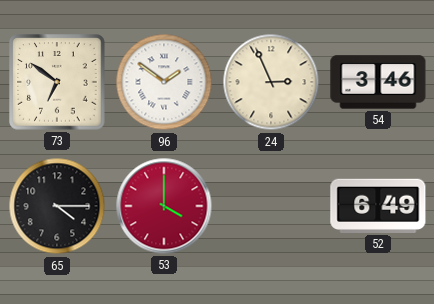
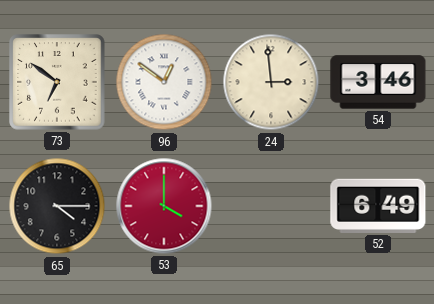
96: 1:51 -> 12:51
24: 2:56 -> 2:59
